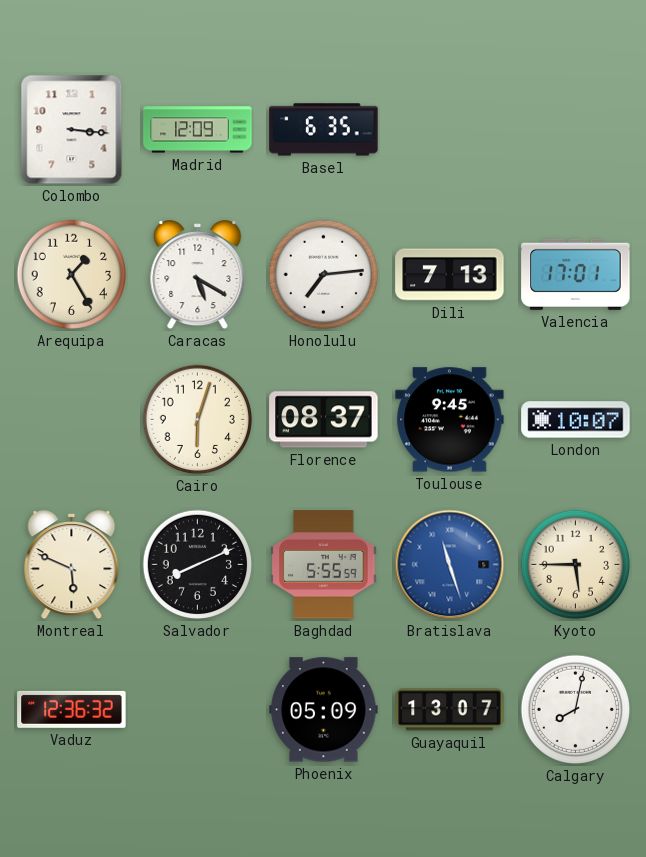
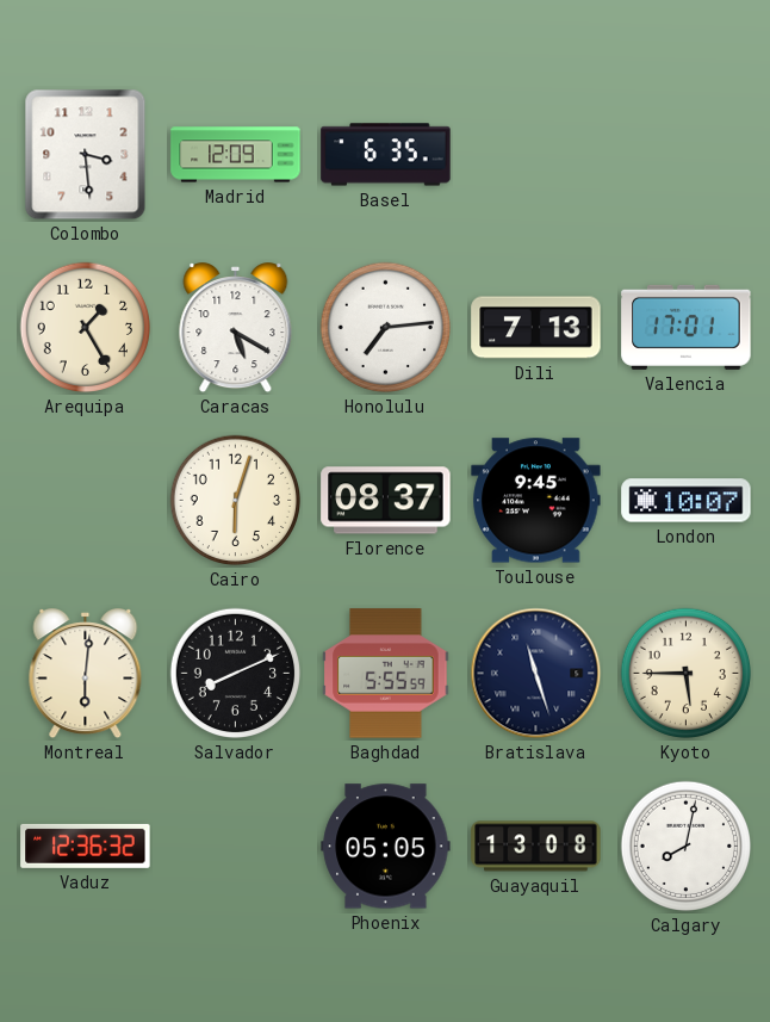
Colombo: 3:16 -> 3:29
Montreal: 5:49 -> 6:01
Bratislava dial: blue -> navy
Phoenix: 05:09 -> 05:05
Guayaquil: 13:07 -> 13:08
